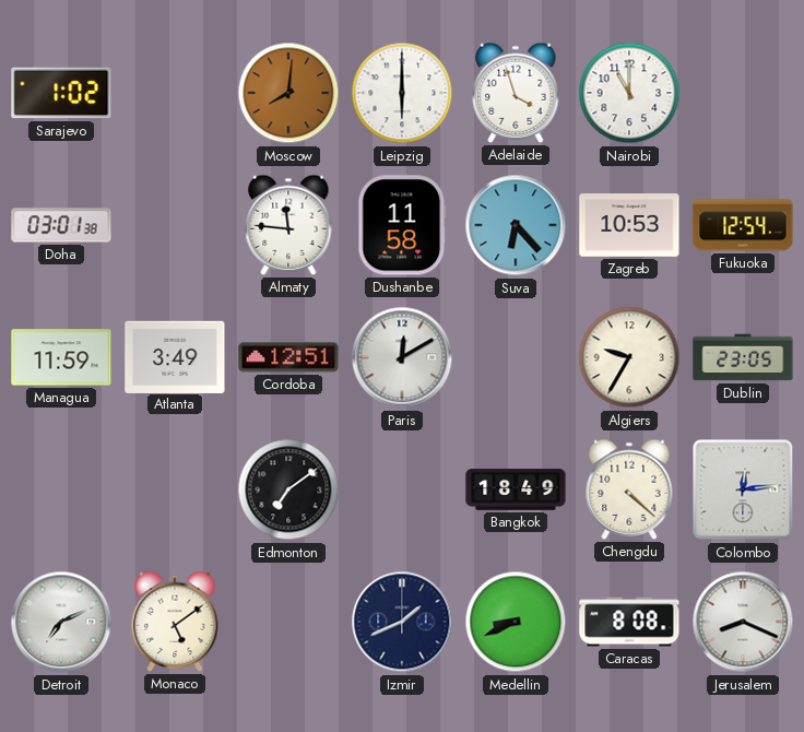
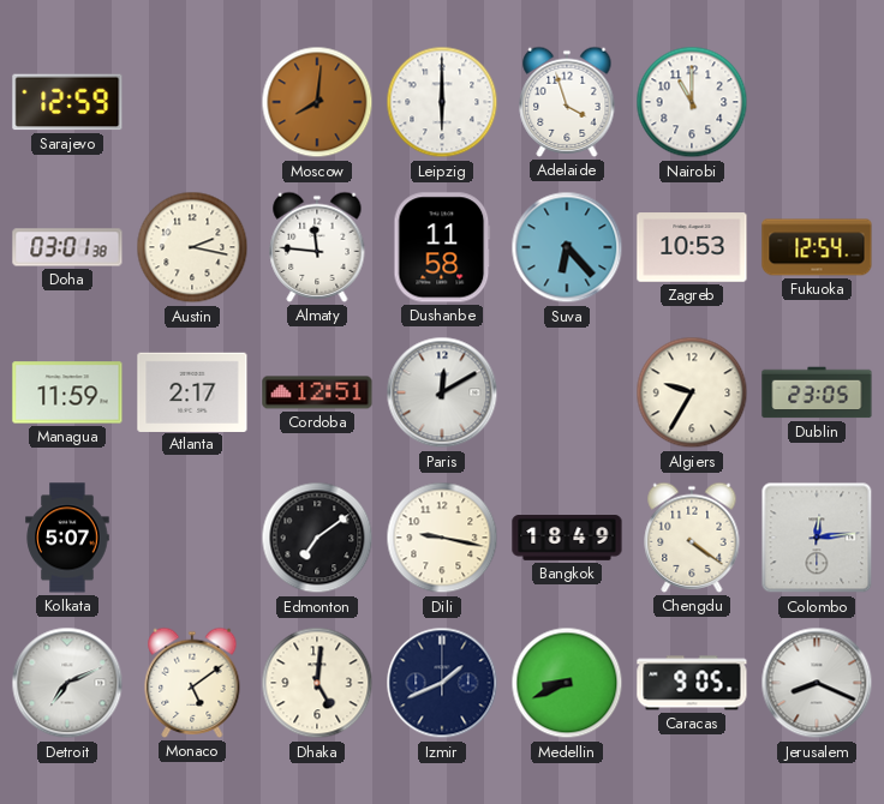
Sarajevo: 1:02 -> 12:59
Austin: none -> 2:17
Atlanta: 3:49 -> 2:17
Kolkata: none -> 5:07
Dili: none -> 9:17
Chengdu: 4:22 -> 4:21
Dhaka: none -> 5:01
Caracas: 8:08 -> 9:05
